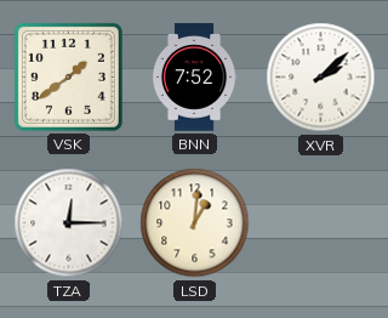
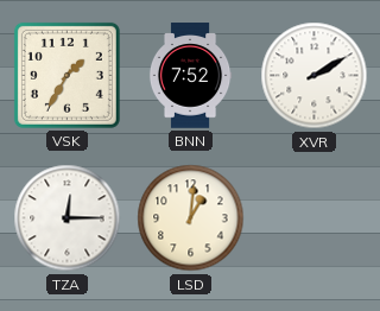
VSK: 1:39 -> 1:35
XVR: 2:08 -> 2:10
